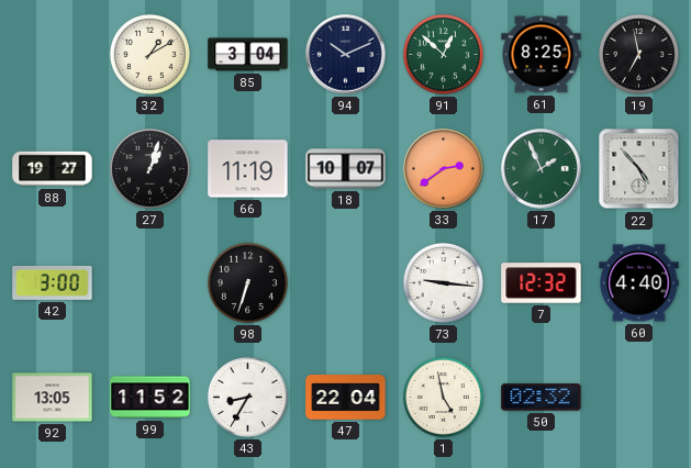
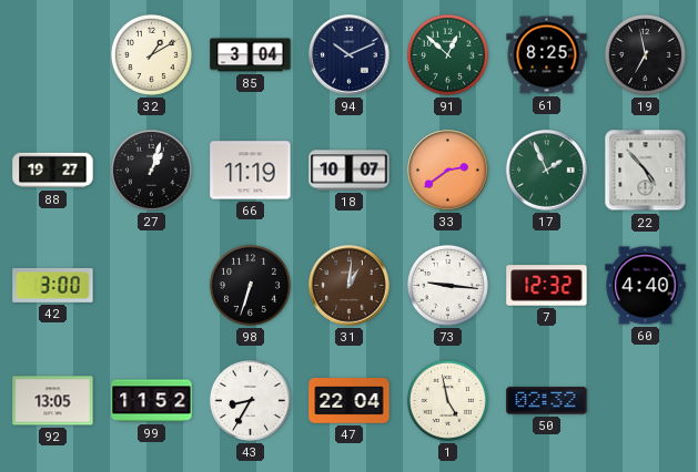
31: none -> 1:01
